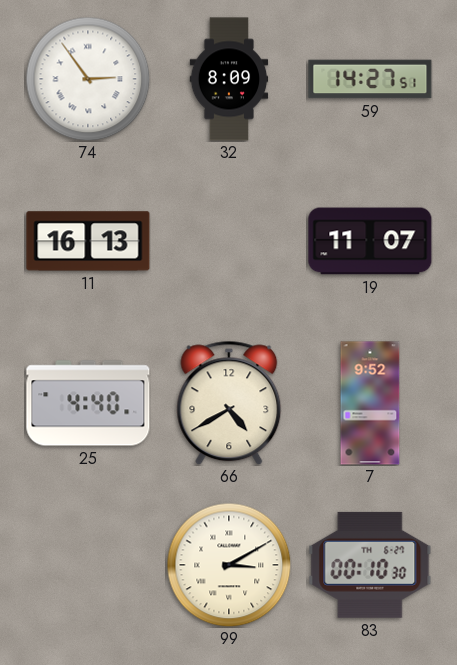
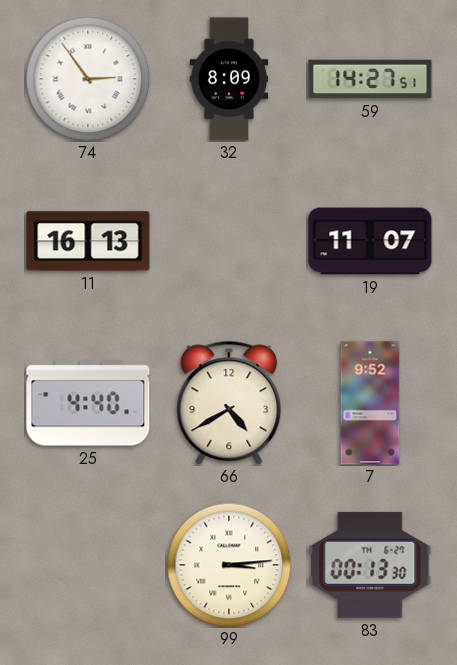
99: 3:10 -> 3:14
83: 00:10 -> 00:13
